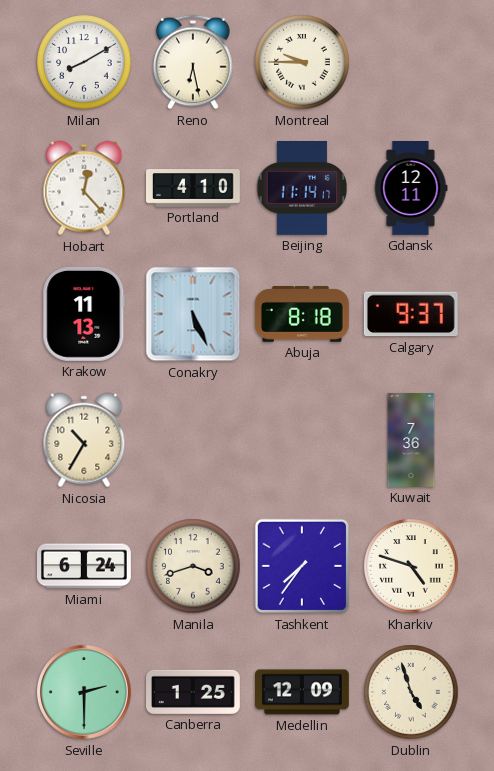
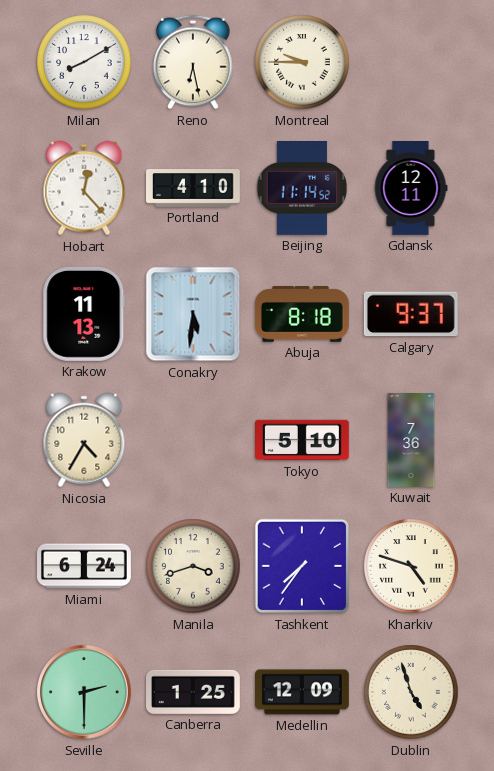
Beijing: 11:14:17 -> 11:14:52
Conakry: 5:26 -> 5:31
Nicosia: 10:35 -> 4:35
Tokyo: none -> 5:10
